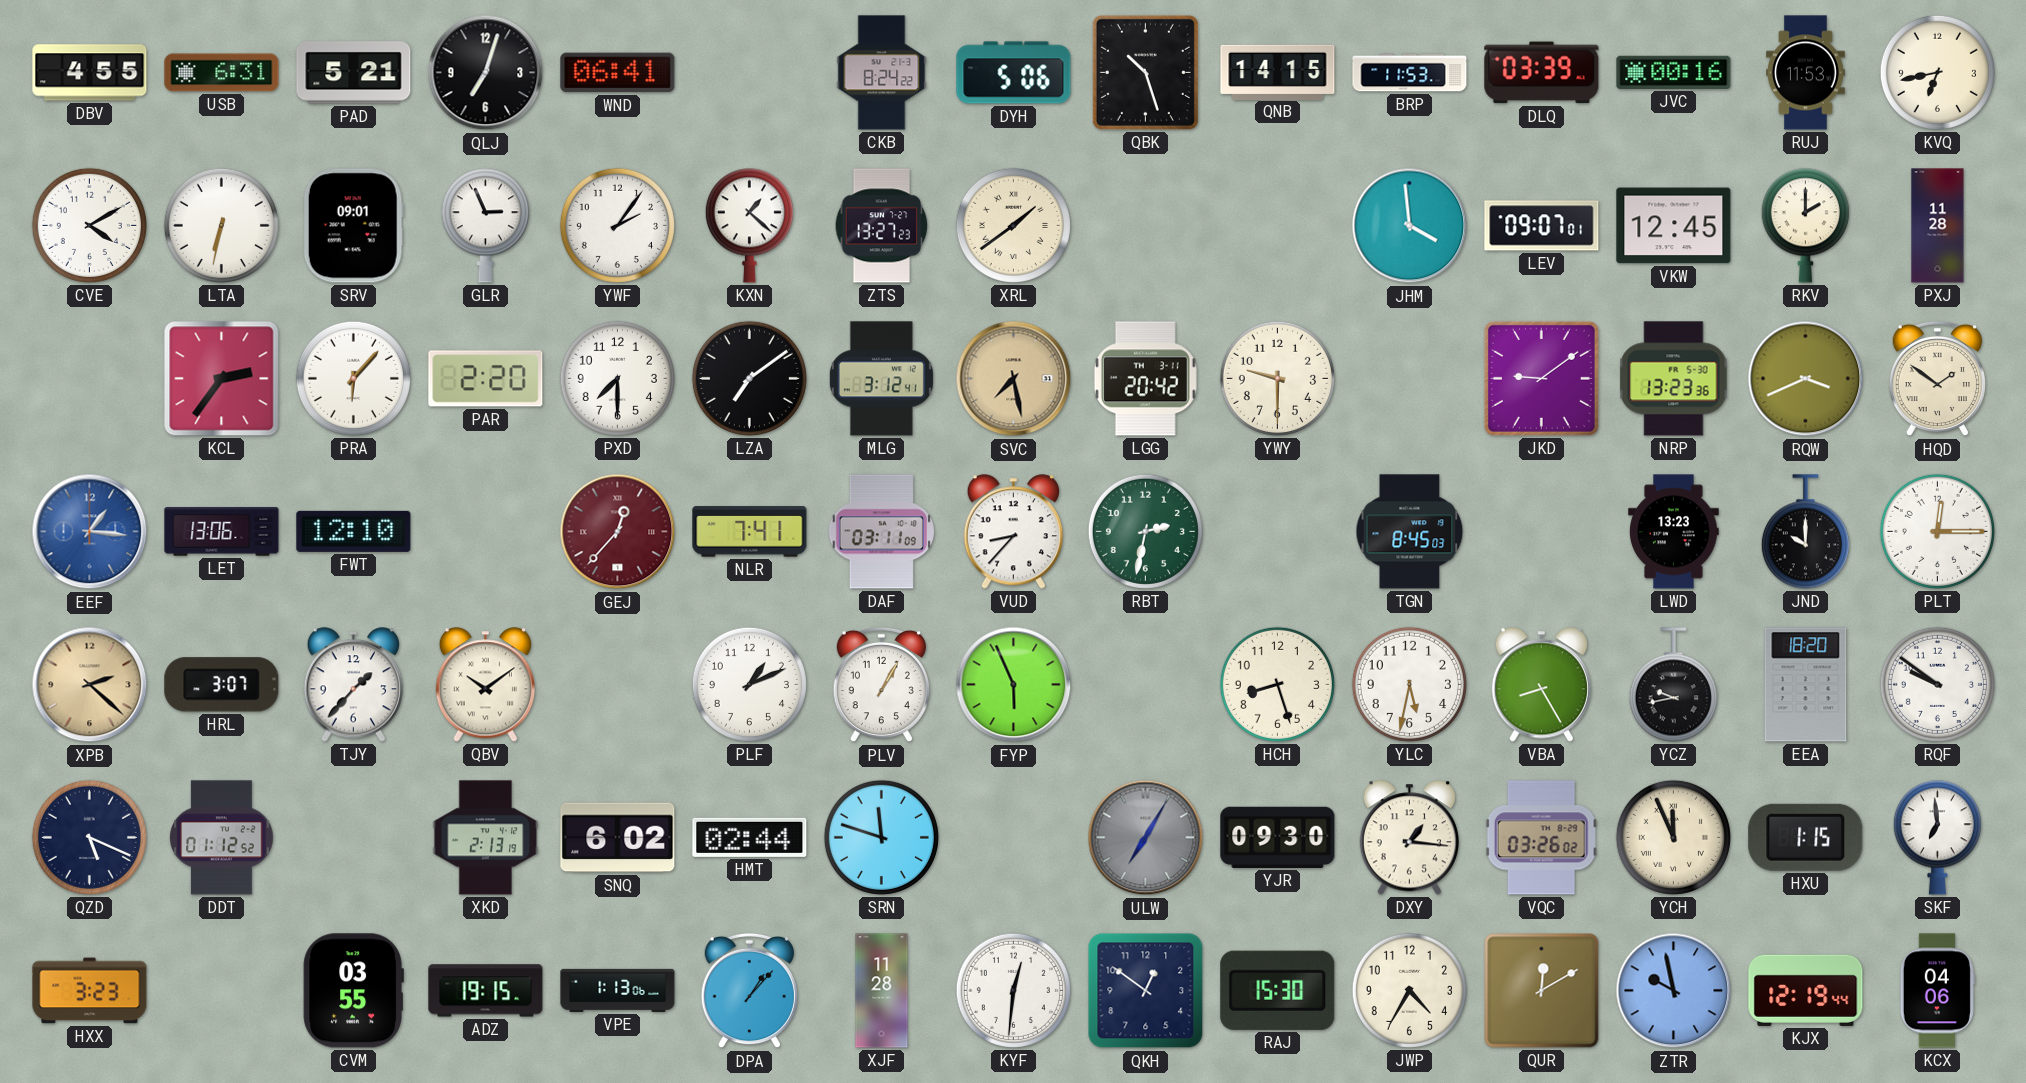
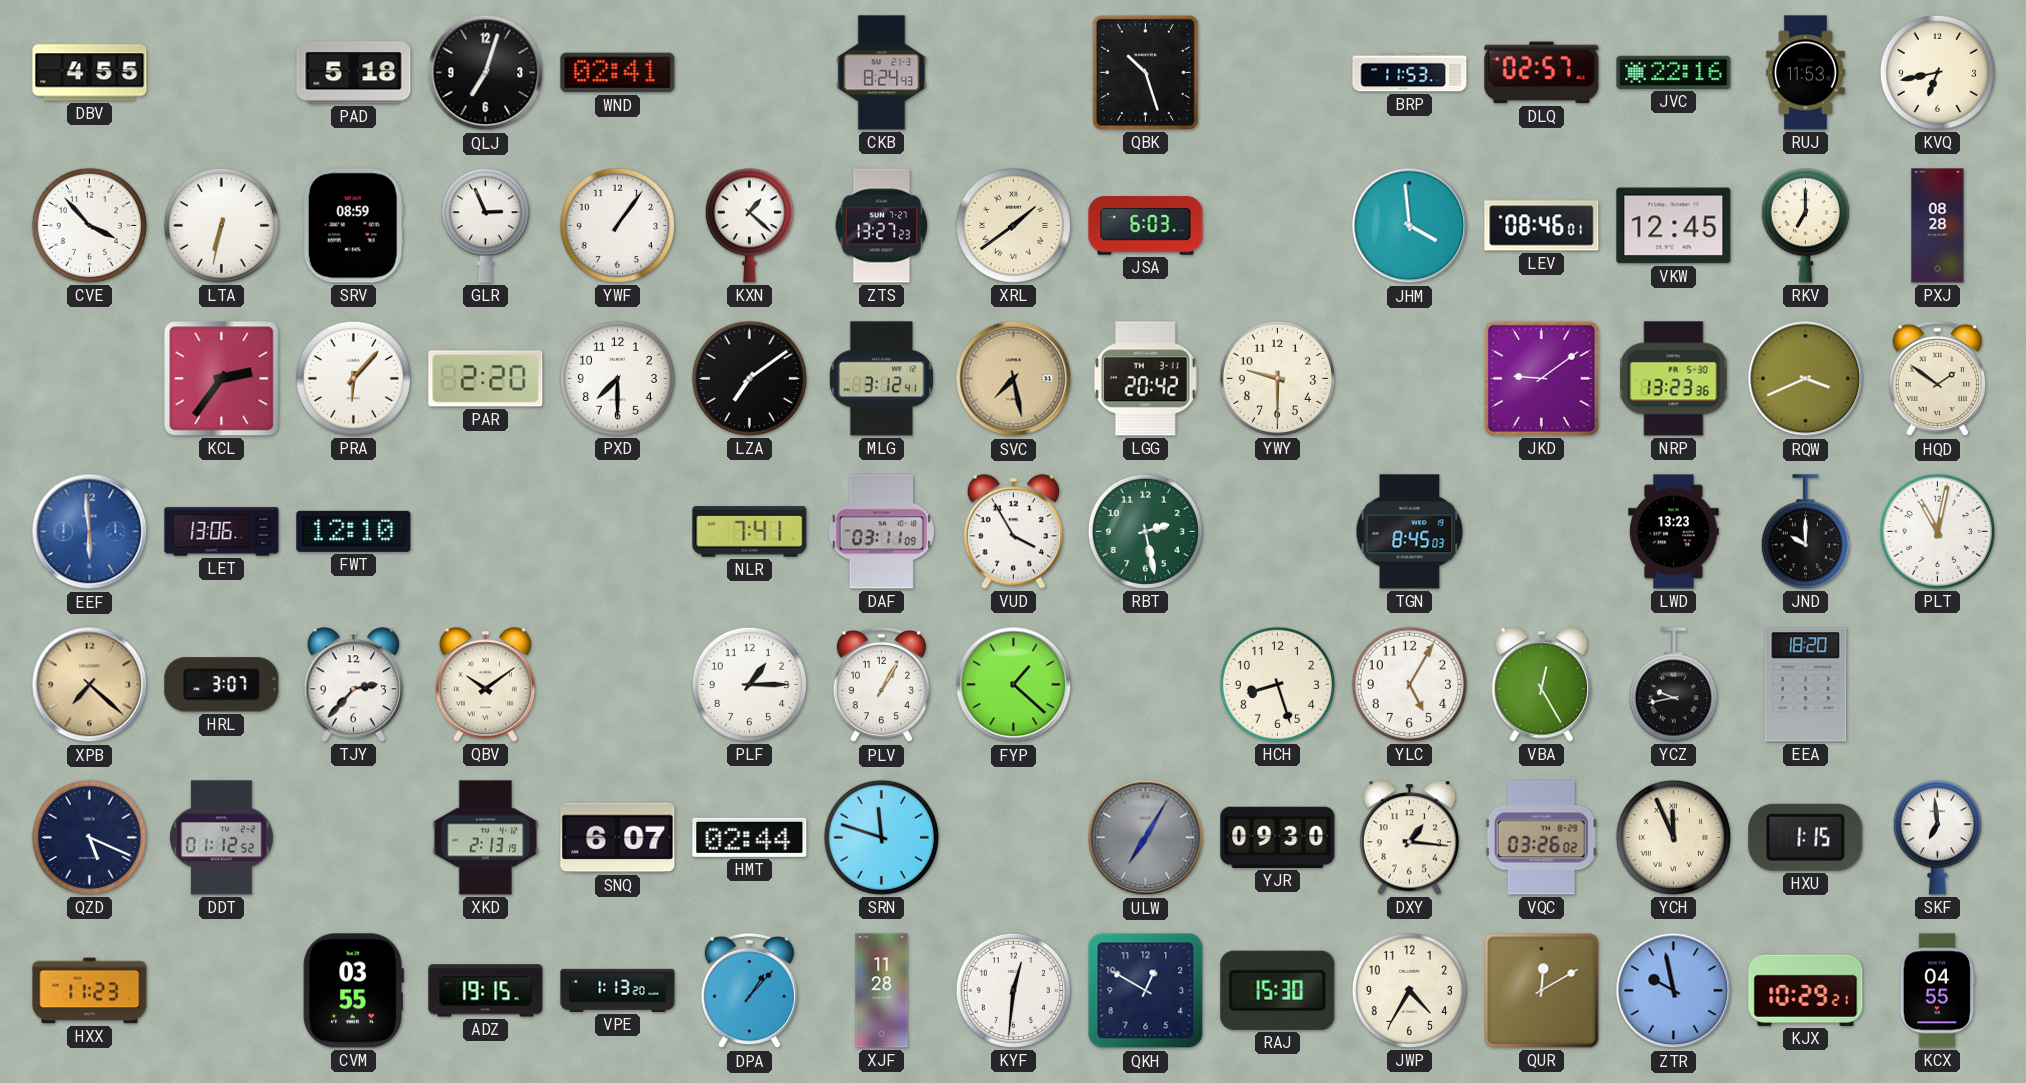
USB: 6:31 -> none
PAD: 5:21 -> 5:18
WND: 06:41 -> 02:41
CKB: 8:24:22 -> 8:24:43
DYH: 5:06 -> none
QNB: 14:15 -> none
DLQ: 03:39 -> 02:57
JVC: 00:16 -> 22:16
CVE: 4:10 -> 3:53
SRV: 09:01 -> 08:59
YWF: 2:06 -> 1:06
JSA: none -> 6:03
LEV: 09:07 -> 08:46
RKV: 2:00 -> 7:00
PXJ: 11:28 -> 08:28
EEF: 1:16 -> 5:59
GEJ: 12:37 -> none
VUD: 8:37 -> 3:55
RBT: 2:32 -> 2:28
PLT: 12:15 -> 11:02
XPB: 2:22 -> 7:22
TJY: 1:37 -> 2:37
PLF: 1:11 -> 1:15
FYP: 5:56 -> 1:22
YLC: 5:32 -> 5:05
VBA: 8:25 -> 12:25
RQF: 9:51 -> none
SNQ: 6:02 -> 6:07
HXX: 3:23 -> 11:23
VPE: 1:13:06 -> 1:13:20
QKH: 12:51 -> 12:50
KJX: 12:19 -> 10:29
KCX: 04:06 -> 04:55
